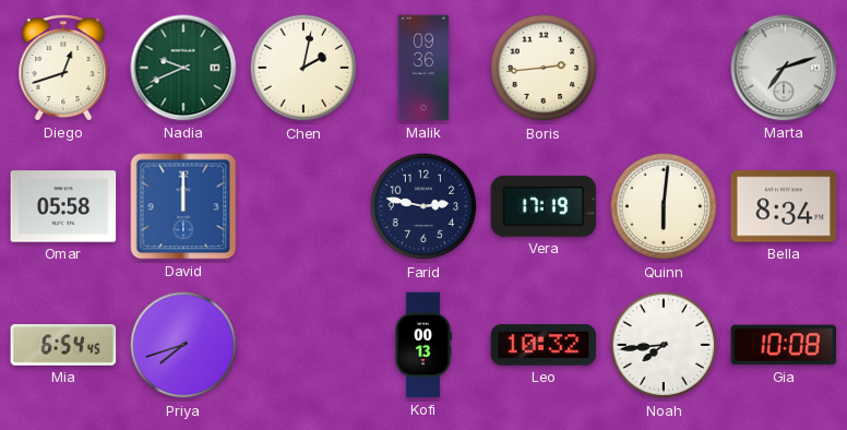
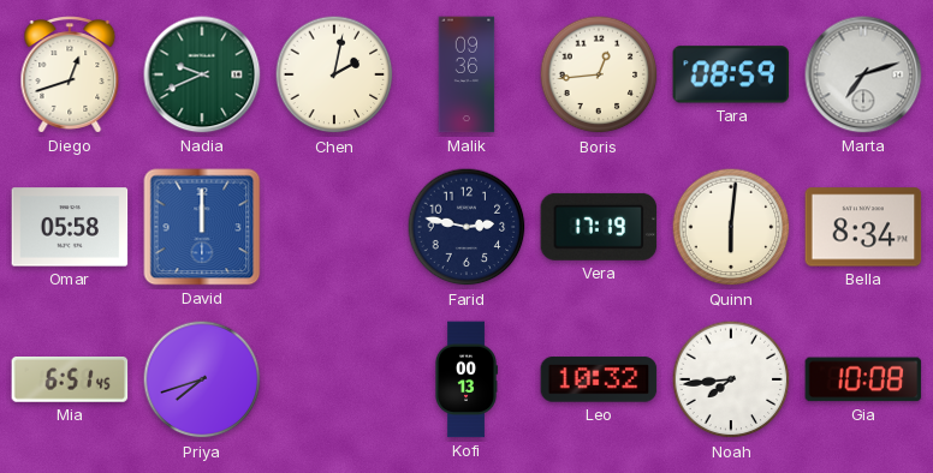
Boris: 2:44 -> 12:44
Tara: none -> 08:59
Mia: 6:54 -> 6:51
